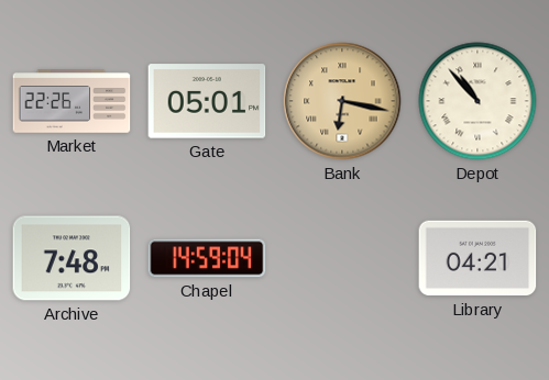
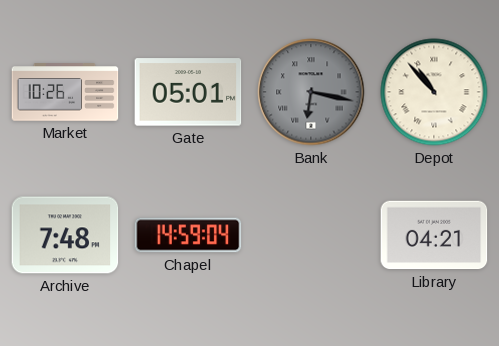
Market: 22:26 -> 10:26
Bank dial: champagne -> grey
